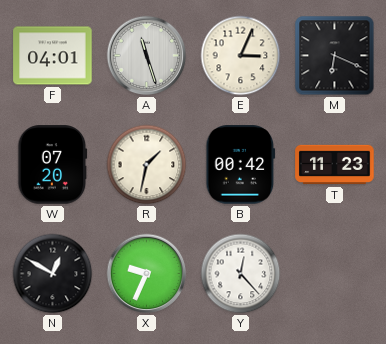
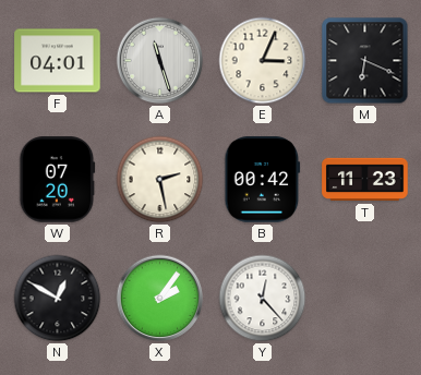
R: 1:32 -> 2:28
X: 9:34 -> 2:06
